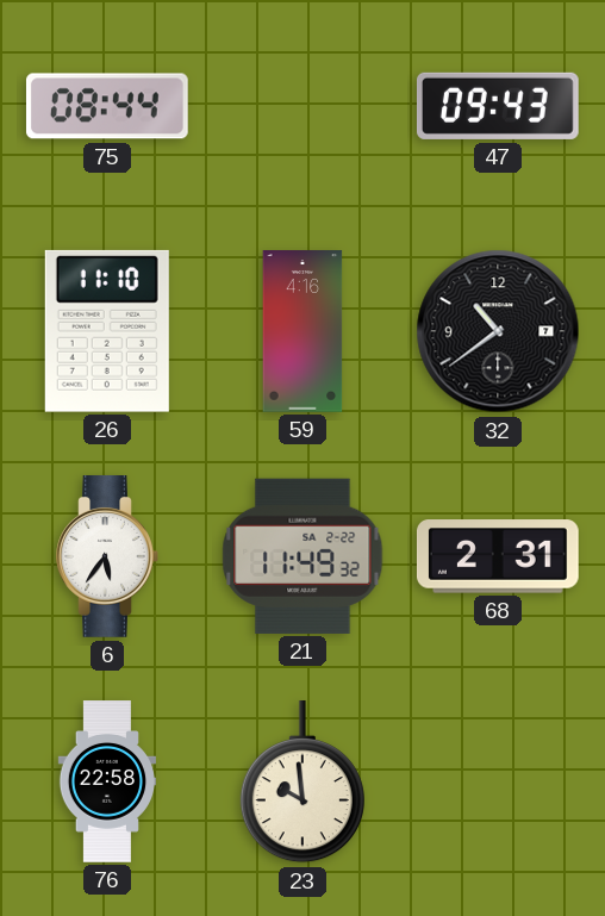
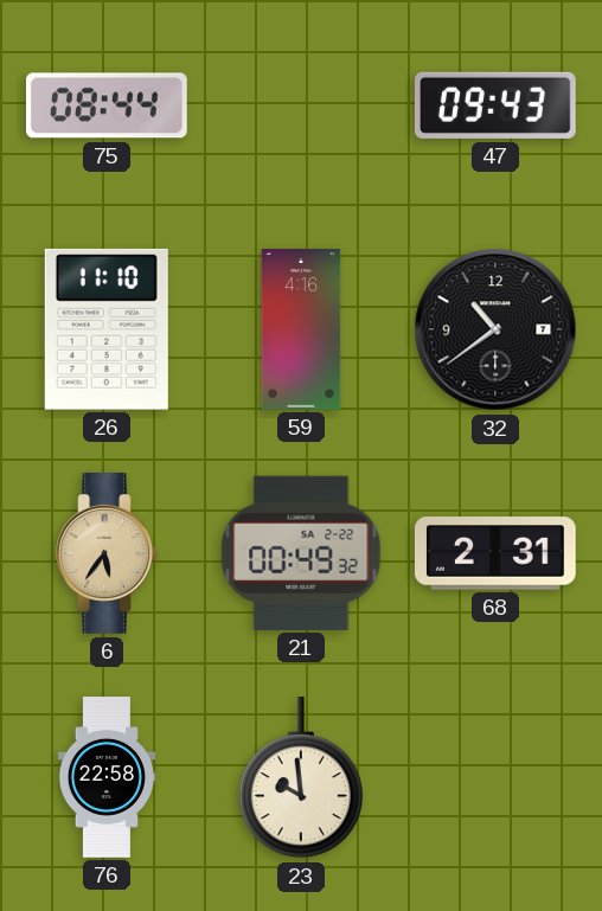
6 dial: white -> champagne
21: 11:49 -> 00:49
